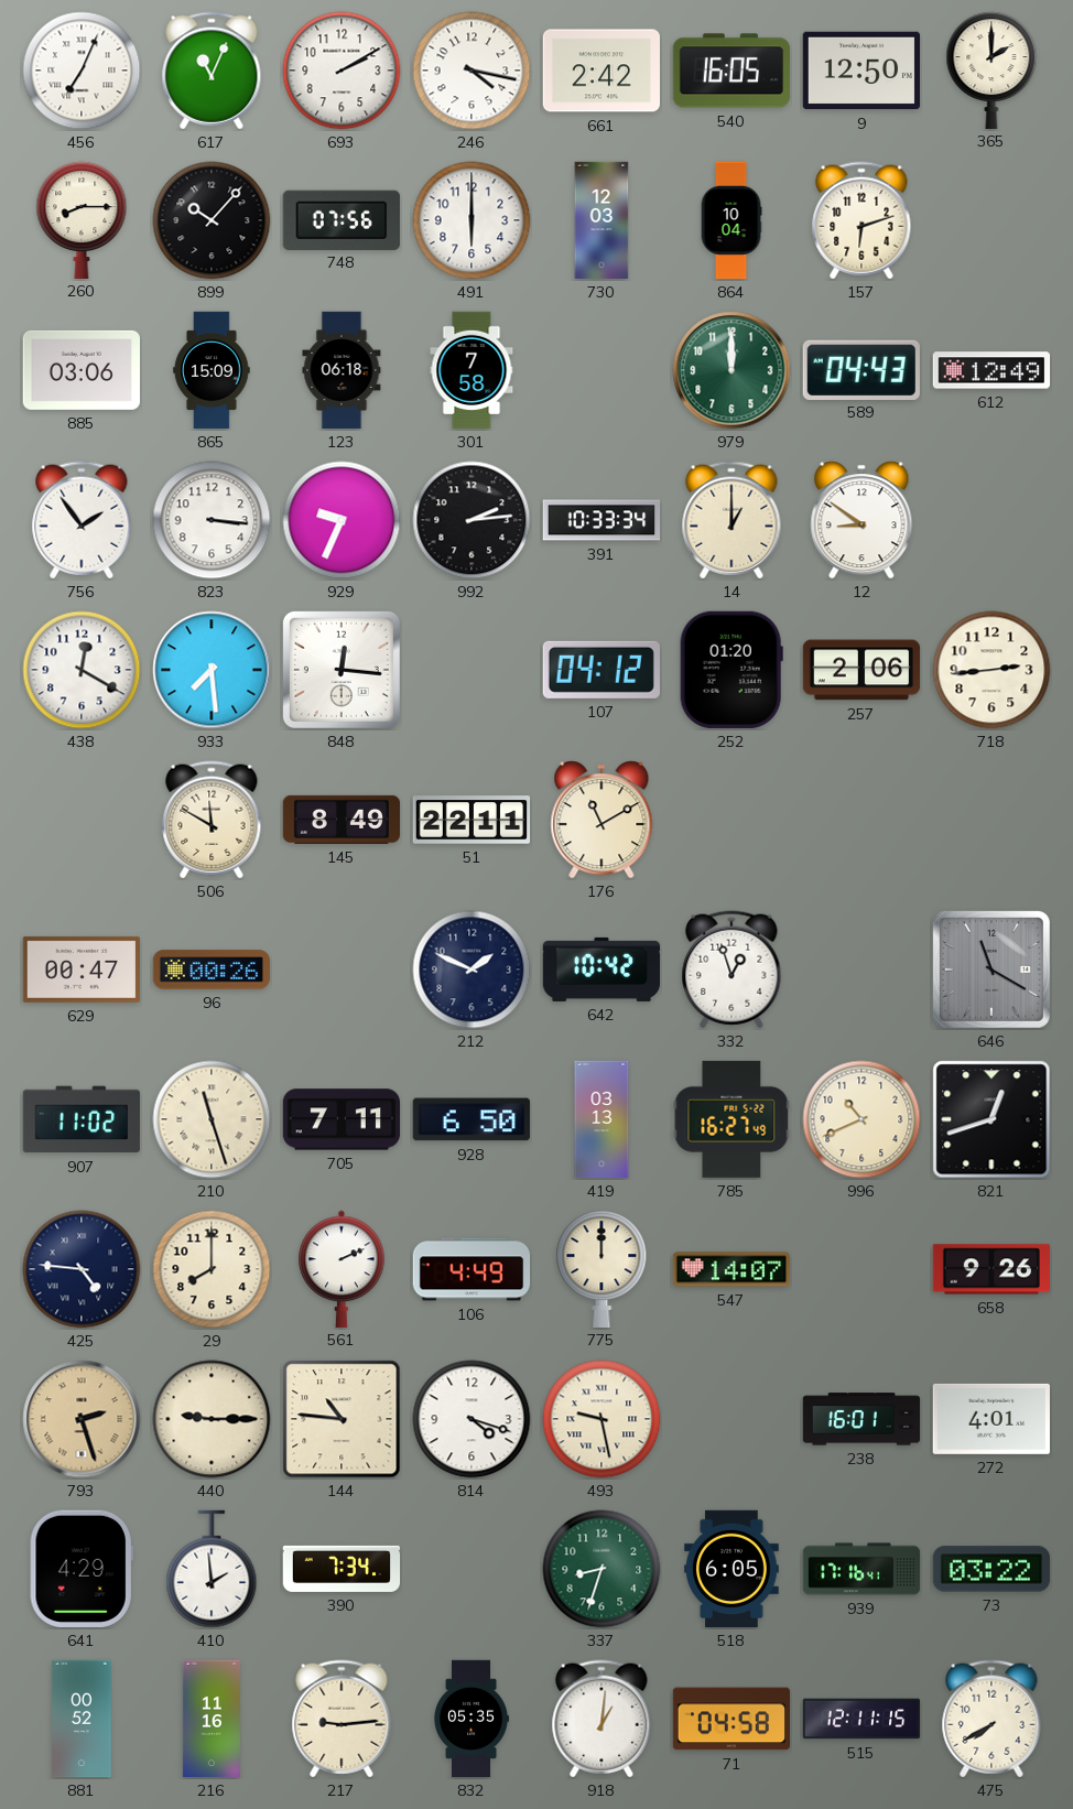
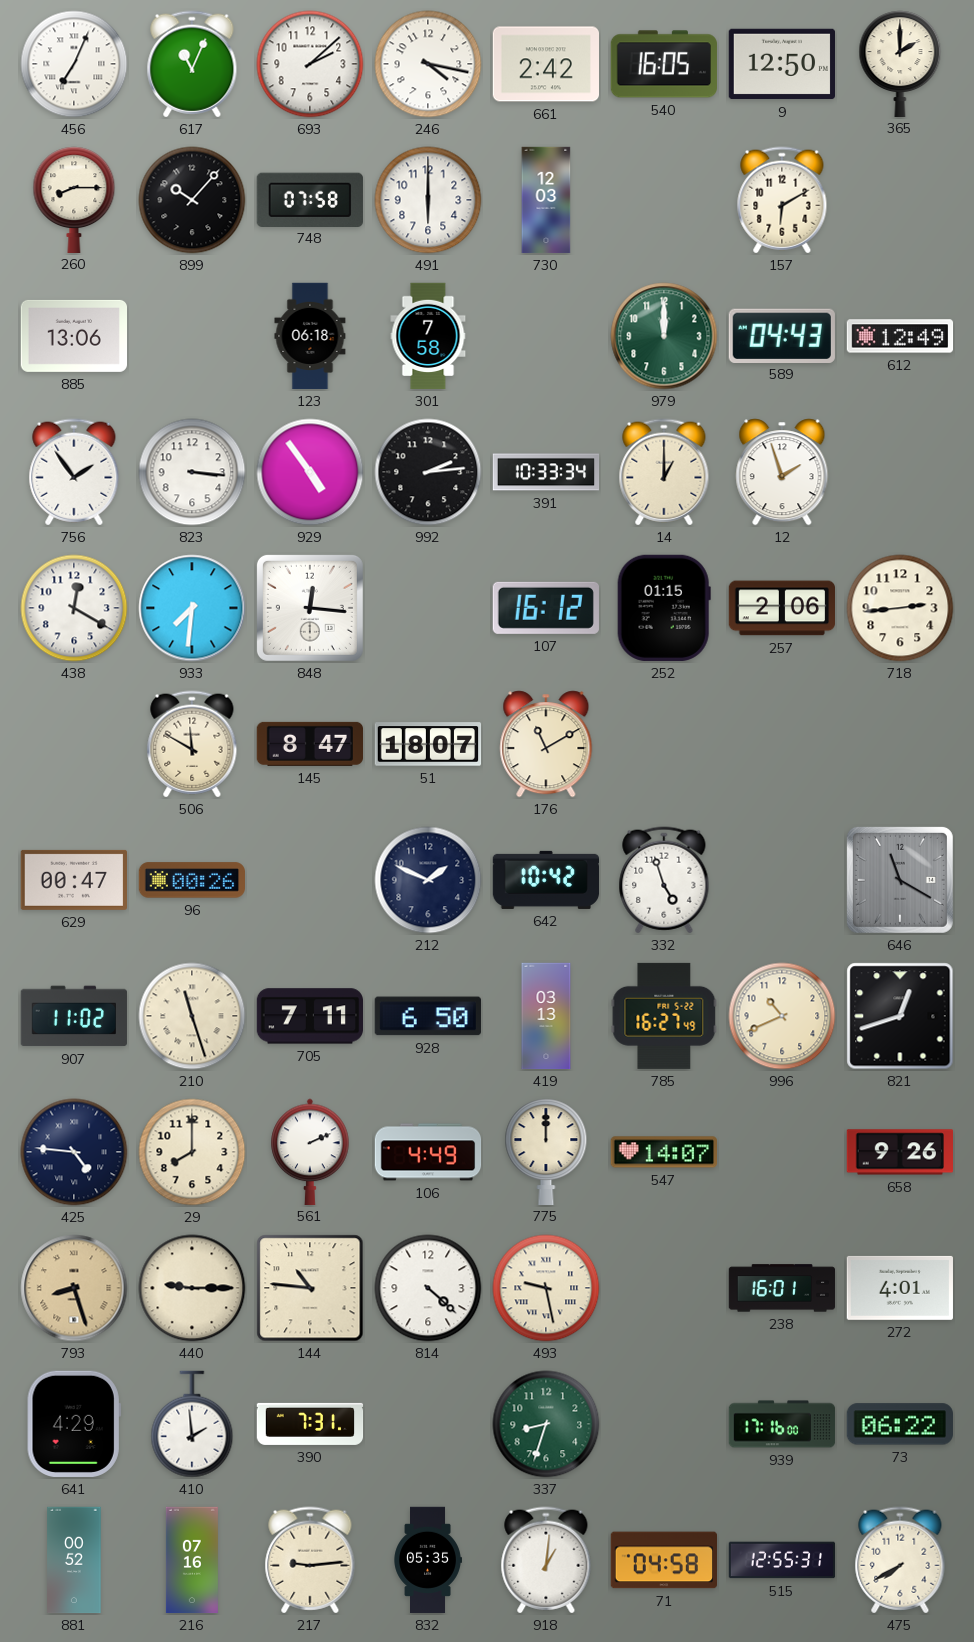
693: 2:10 -> 2:08
748: 07:56 -> 07:58
864: 10:04 -> none
157: 6:12 -> 6:10
885: 03:06 -> 13:06
865: 15:09 -> none
929: 9:34 -> 4:54
12: 8:51 -> 1:57
933: 7:29 -> 7:31
107: 04:12 -> 16:12
252: 01:20 -> 01:15
145: 8:49 -> 8:47
51: 22:11 -> 18:07
332: 12:57 -> 4:57
793: 2:27 -> 8:27
814: 4:18 -> 4:22
390: 7:34 -> 7:31
518: 6:05 -> none
939: 17:16:41 -> 17:16:00
73: 03:22 -> 06:22
216: 11:16 -> 07:16
515: 12:11 -> 12:55
